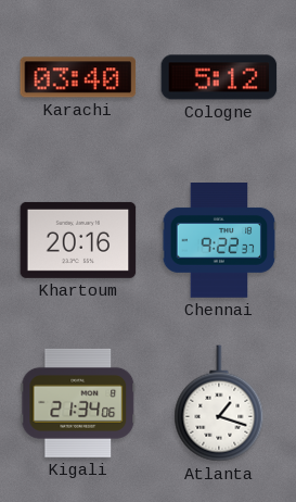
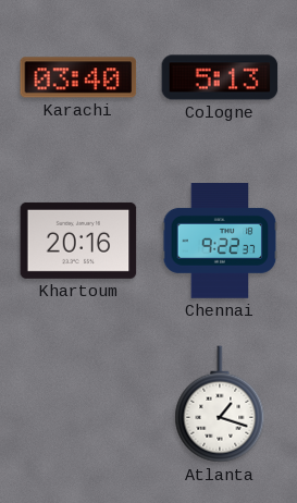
Cologne: 5:12 -> 5:13
Kigali: 21:34 -> none
